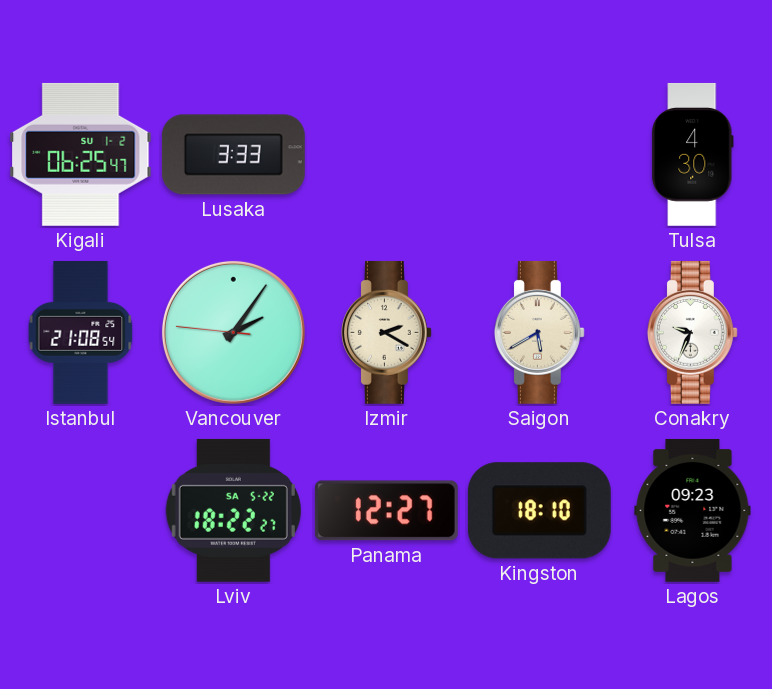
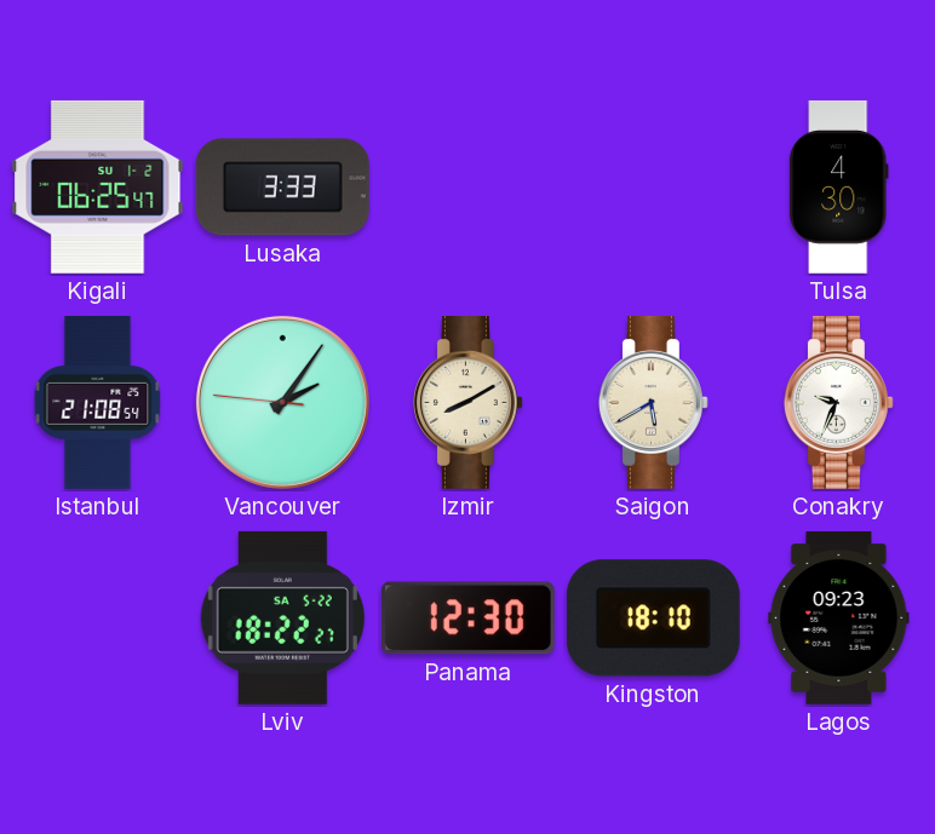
Izmir: 2:20 -> 8:10
Panama: 12:27 -> 12:30
